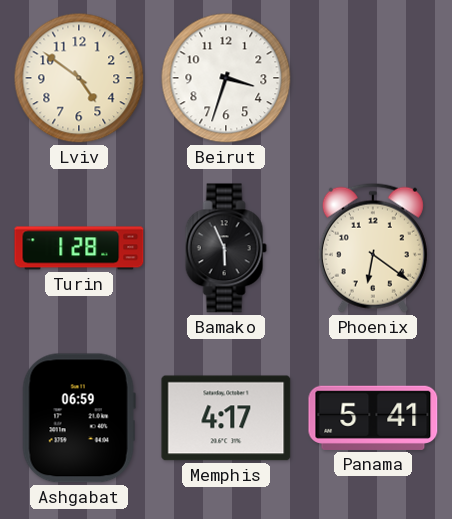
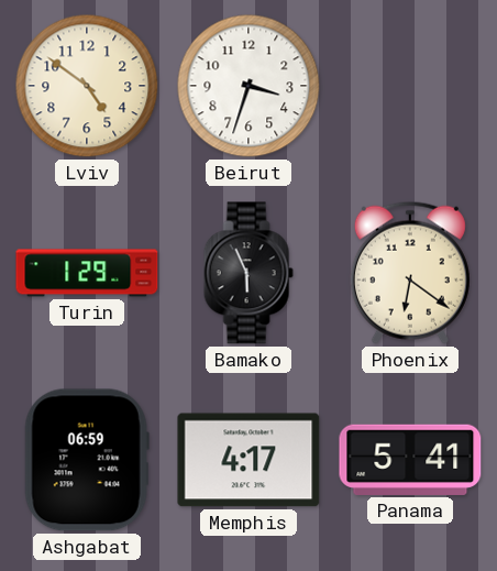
Turin: 1:28 -> 1:29
